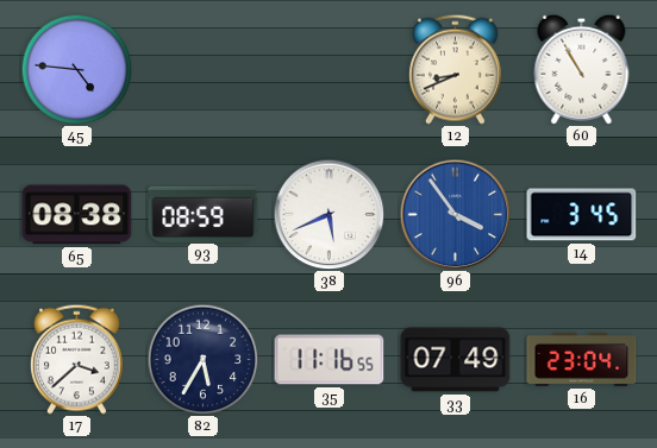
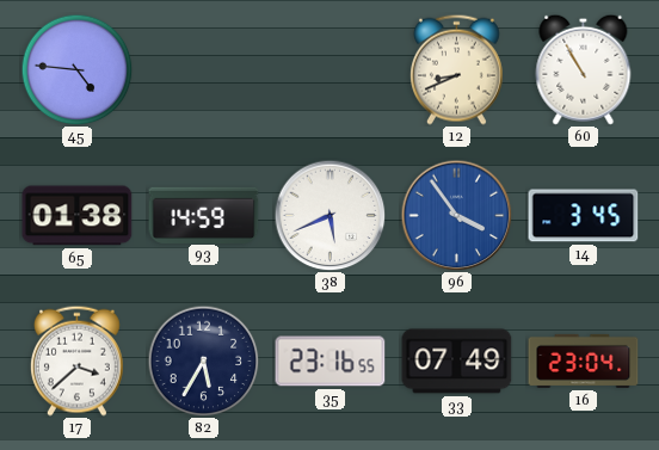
65: 08:38 -> 01:38
93: 08:59 -> 14:59
35: 11:16 -> 23:16
